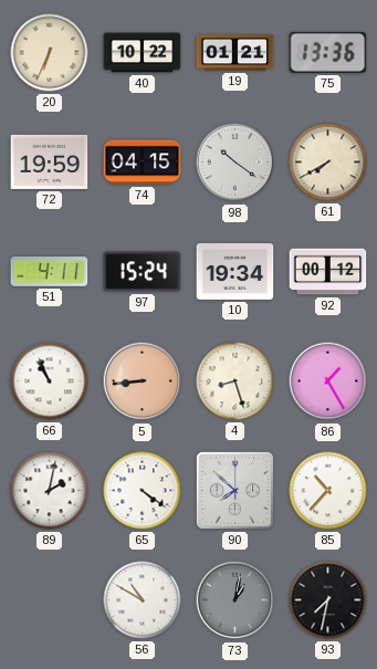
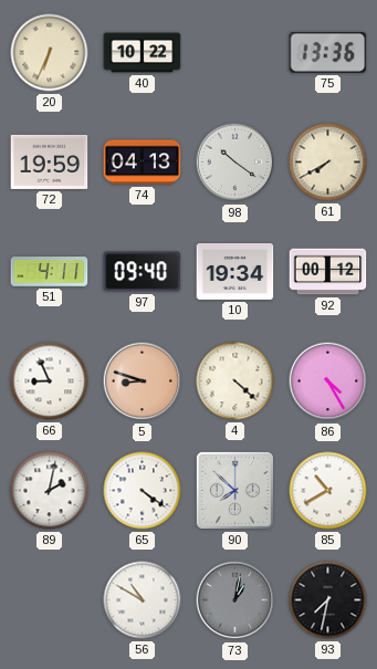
19: 01:21 -> none
74: 04:15 -> 04:13
97: 15:24 -> 09:40
66: 10:56 -> 8:56
5: 8:44 -> 8:48
4: 8:27 -> 4:22
86: 1:25 -> 4:25
85: 10:37 -> 10:40
